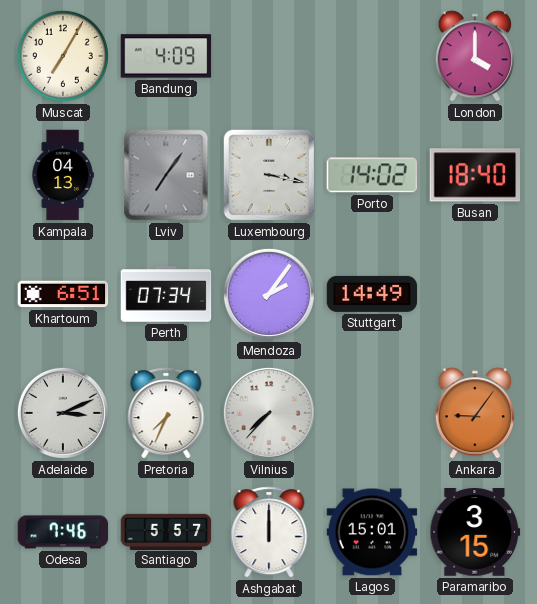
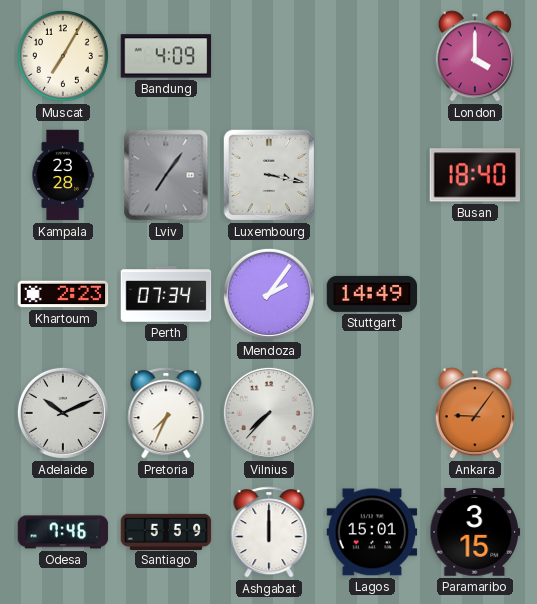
Kampala: 04:13 -> 23:28
Porto: 14:02 -> none
Khartoum: 6:51 -> 2:23
Adelaide: 3:11 -> 10:11
Santiago: 5:57 -> 5:59
